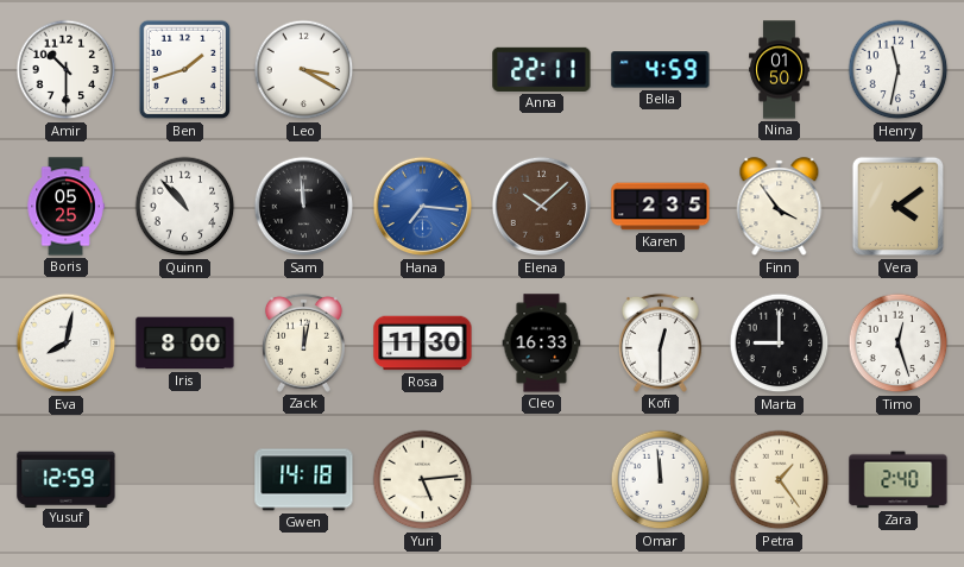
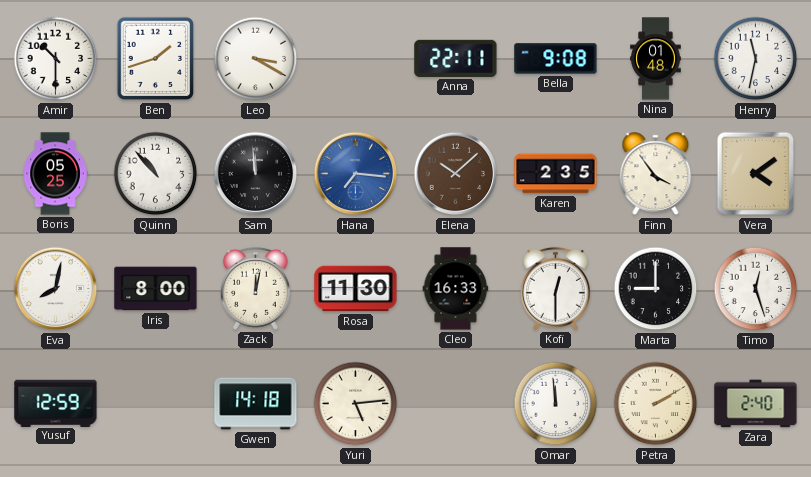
Bella: 4:59 -> 9:08
Nina: 01:50 -> 01:48
Petra: 1:24 -> 2:10
